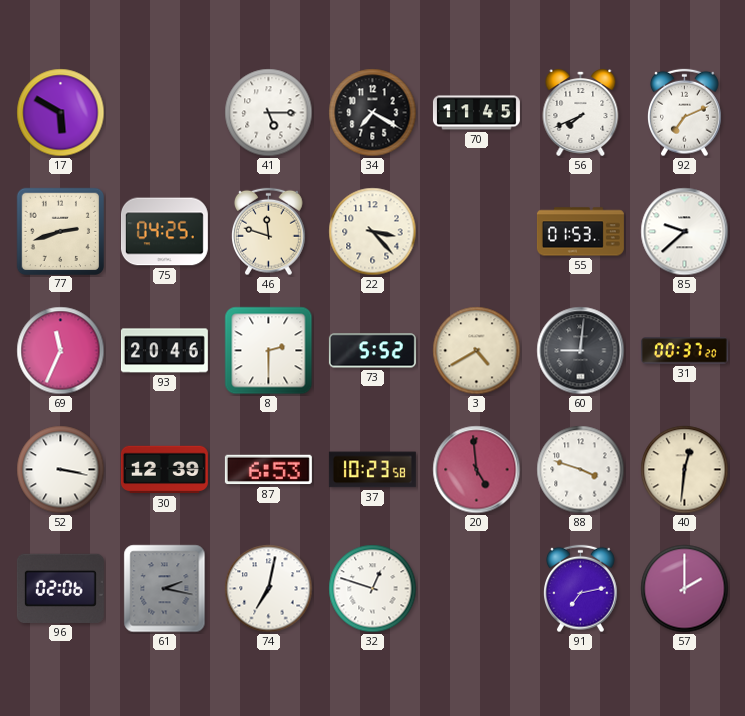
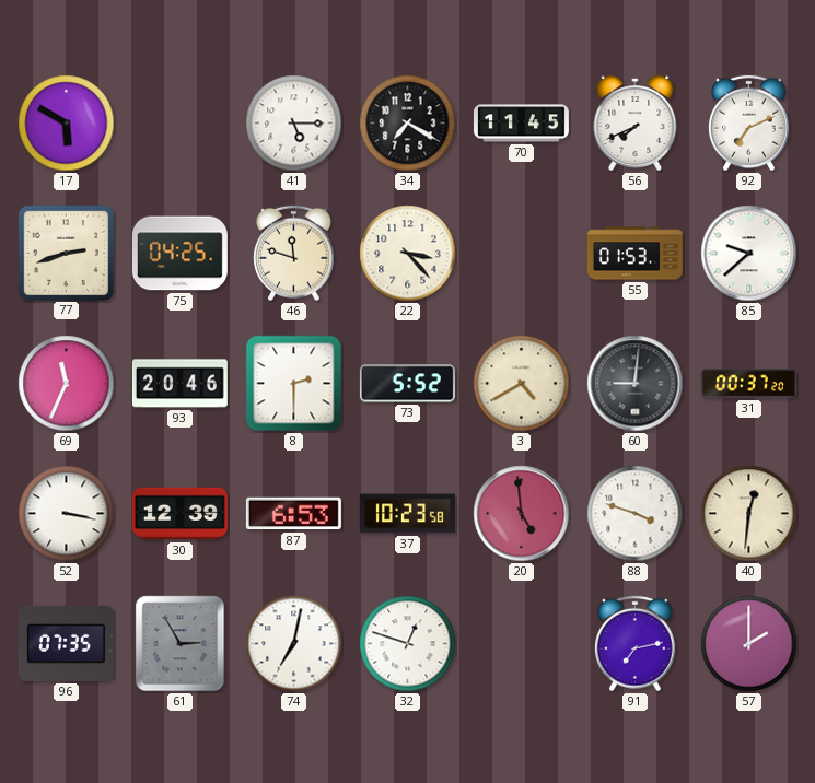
96: 02:06 -> 07:35
61: 2:17 -> 2:55
